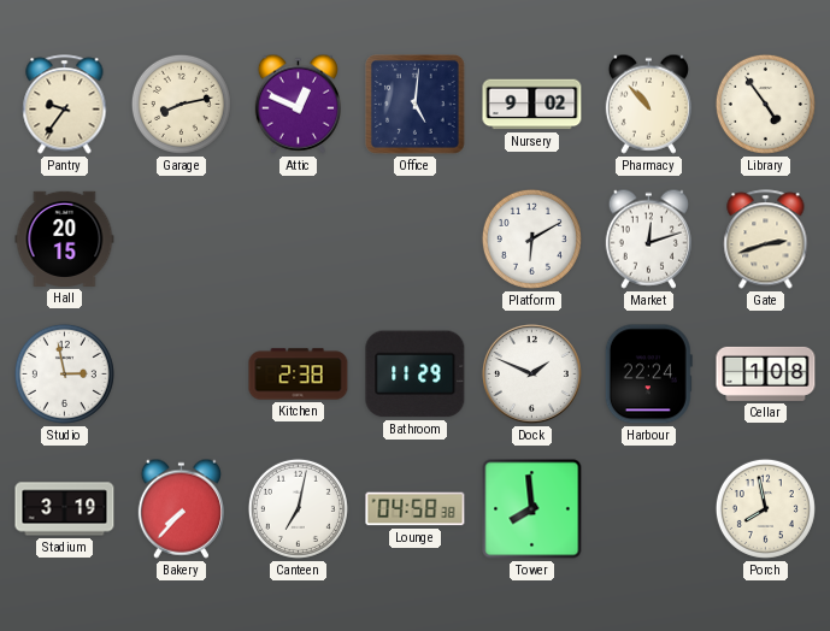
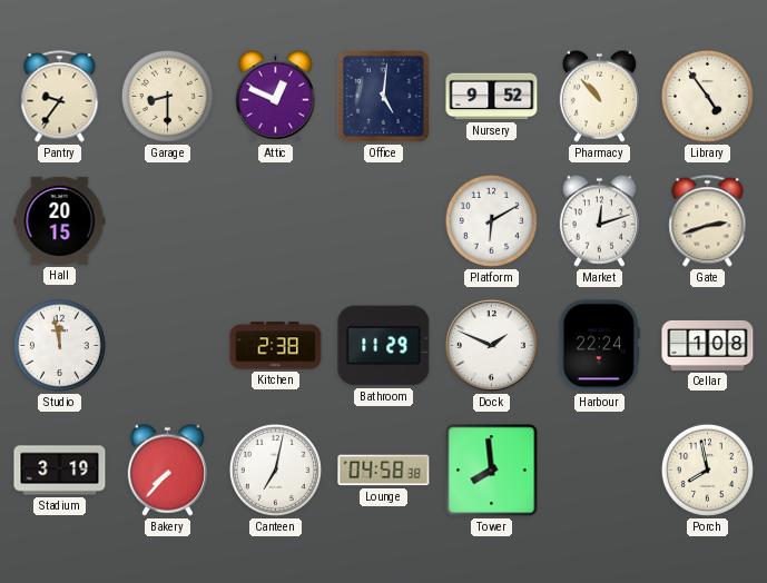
Garage: 8:13 -> 8:30
Nursery: 9:02 -> 9:52
Studio: 2:58 -> 11:58
